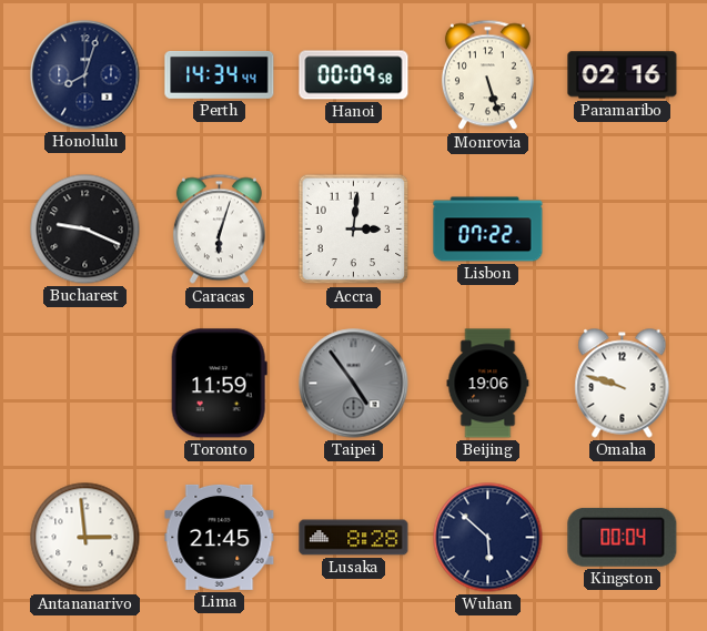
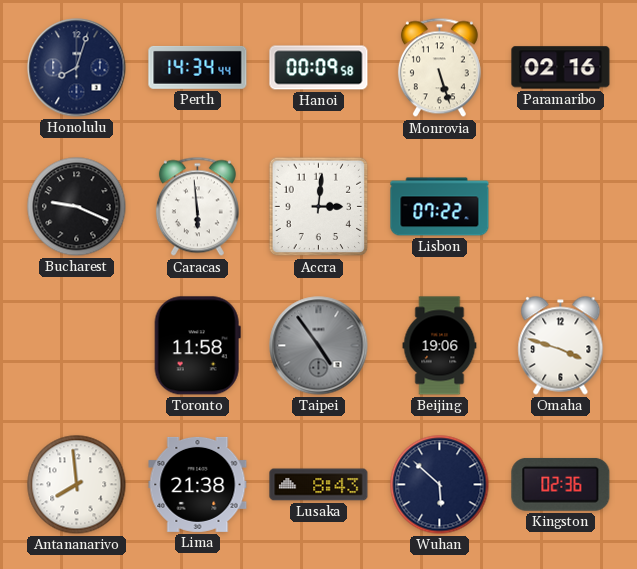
Caracas: 6:03 -> 5:59
Toronto: 11:59 -> 11:58
Omaha: 9:48 -> 3:48
Antananarivo: 2:59 -> 7:59
Lima: 21:45 -> 21:38
Lusaka: 8:28 -> 8:43
Kingston: 00:04 -> 02:36
